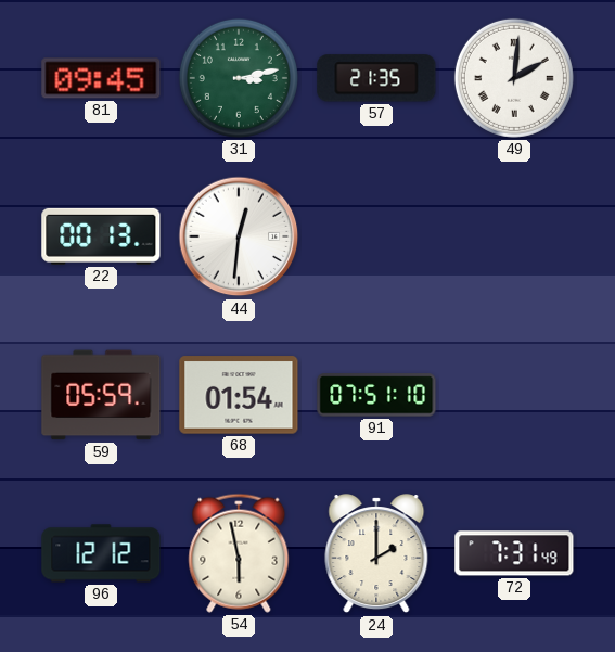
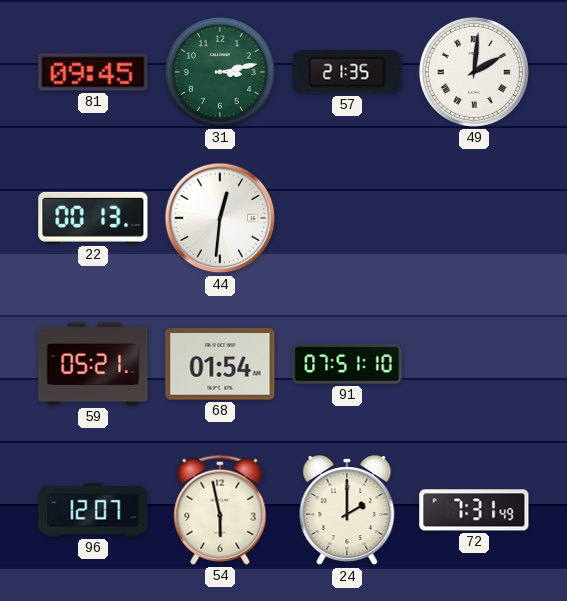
59: 05:59 -> 05:21
96: 12:12 -> 12:07
